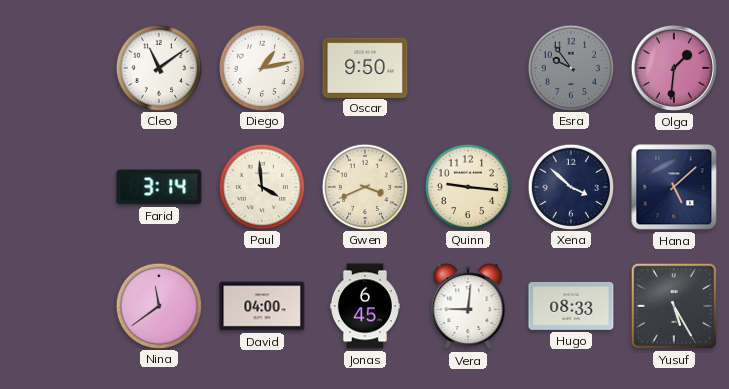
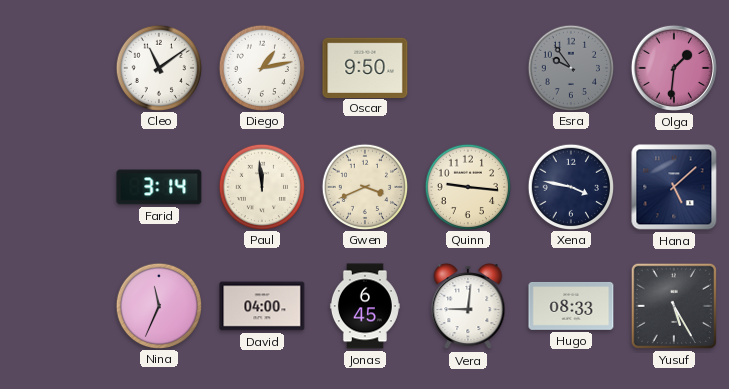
Paul: 3:59 -> 11:59
Xena: 3:52 -> 3:47
Nina: 11:39 -> 11:34
